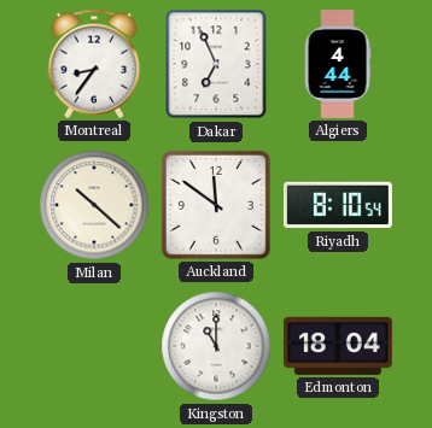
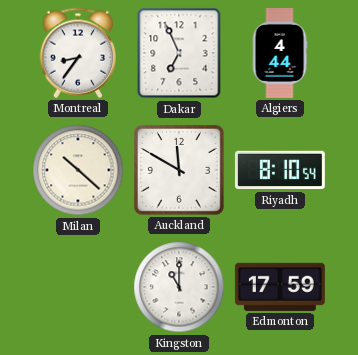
Auckland: 11:51 -> 11:50
Edmonton: 18:04 -> 17:59
